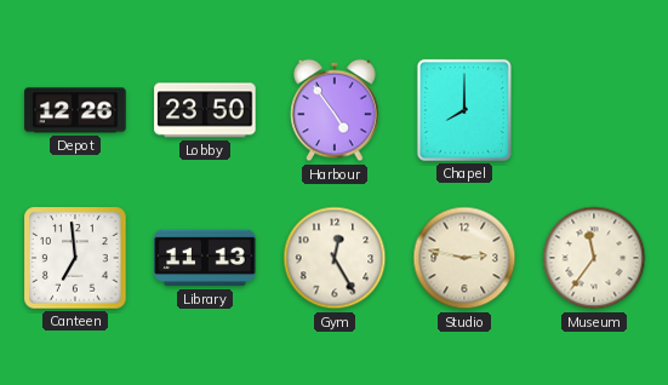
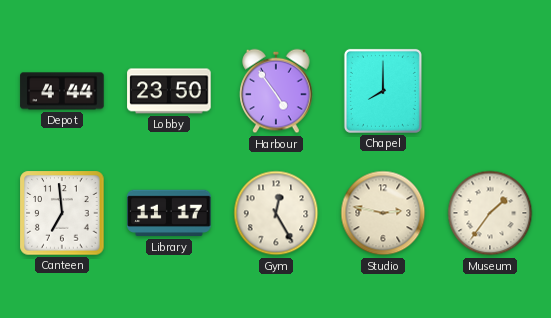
Depot: 12:26 -> 4:44
Library: 11:13 -> 11:17
Museum: 11:36 -> 1:36
